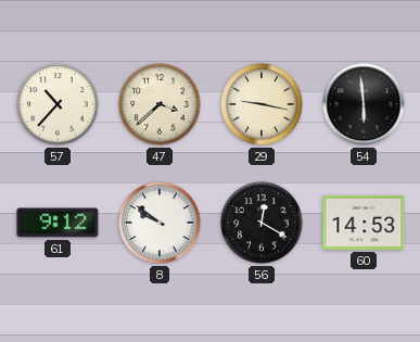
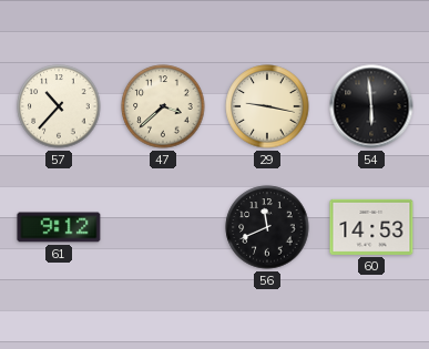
8: 9:51 -> none
56: 12:20 -> 11:41
